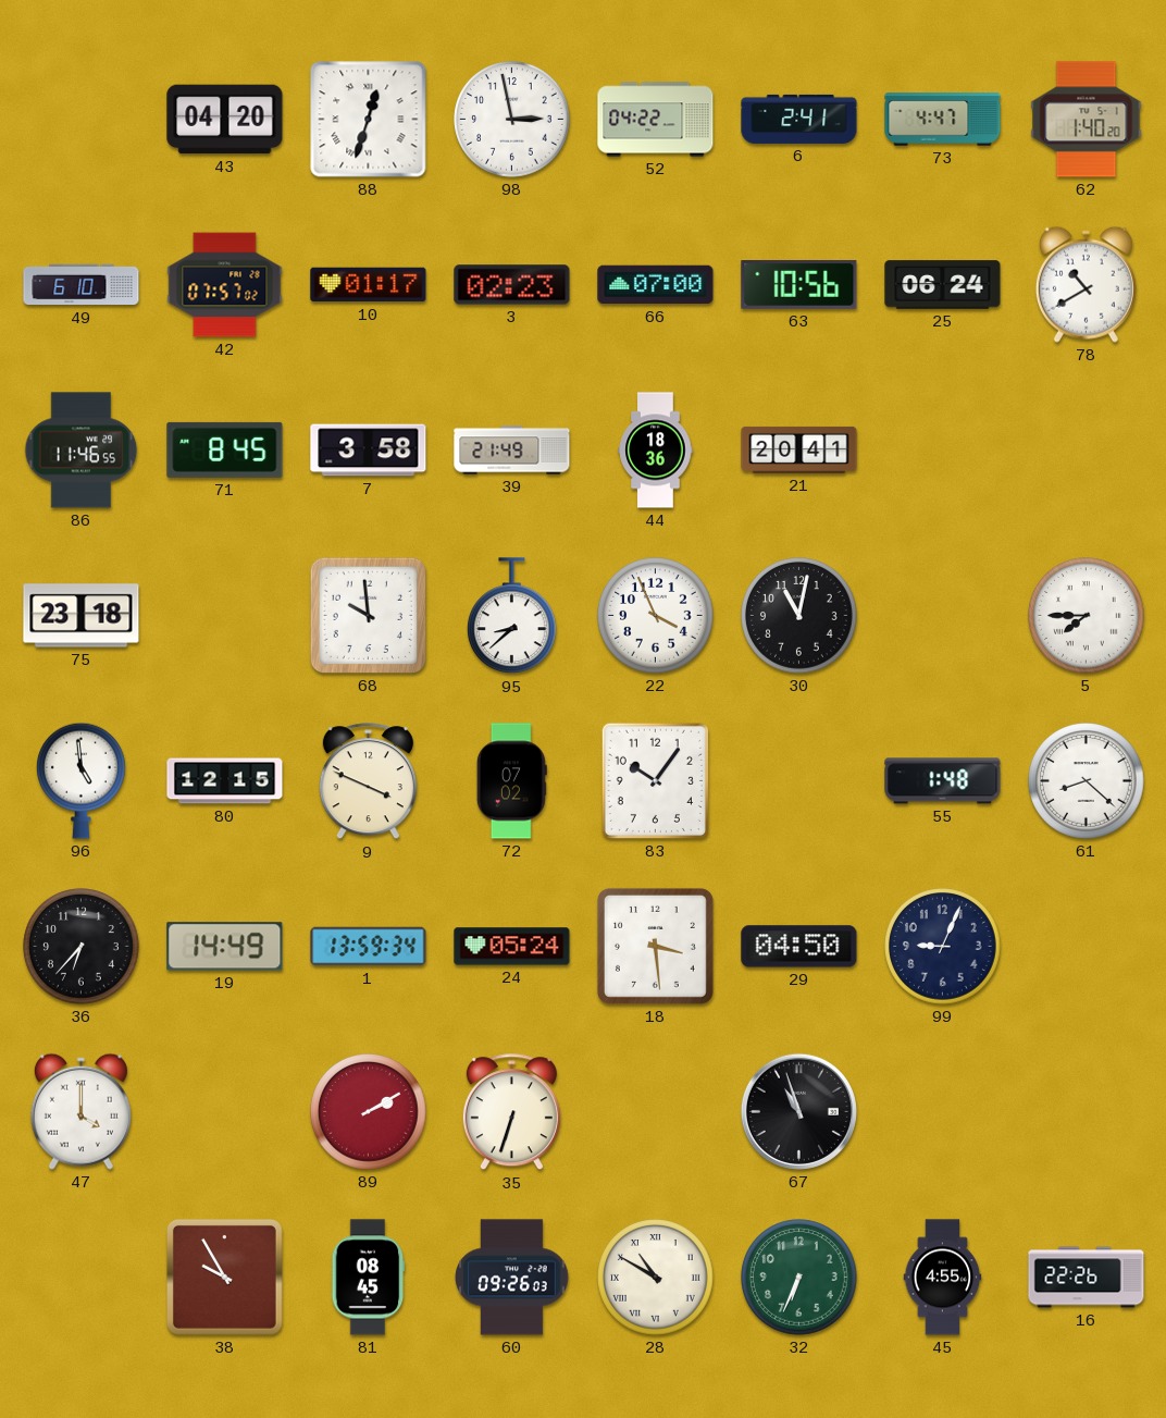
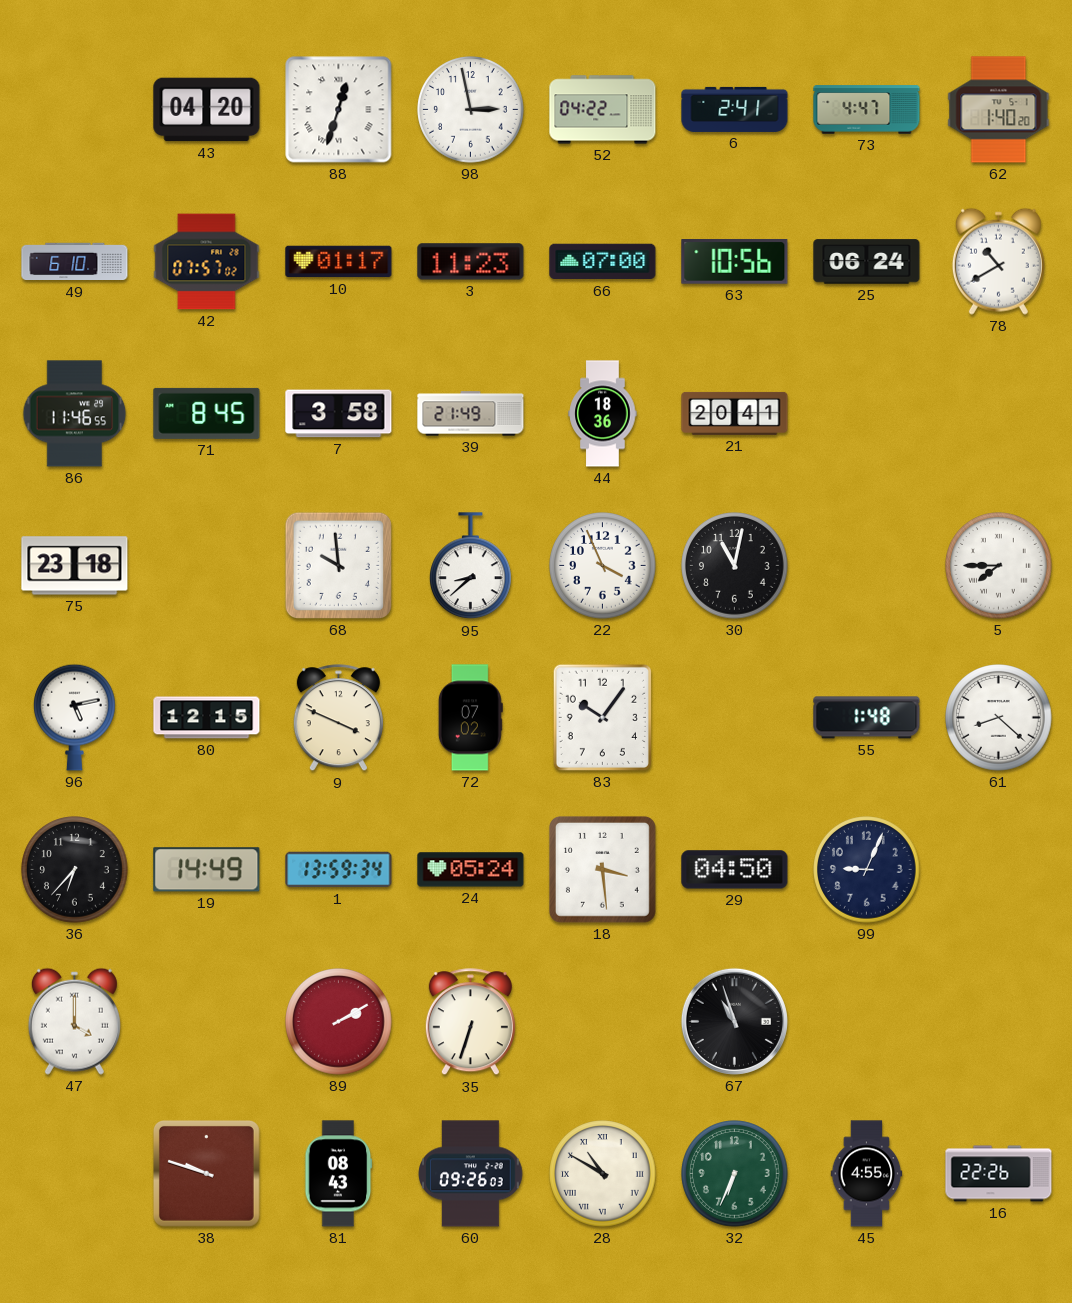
3: 02:23 -> 11:23
96: 4:59 -> 5:13
38: 9:55 -> 9:48
81: 08:45 -> 08:43
